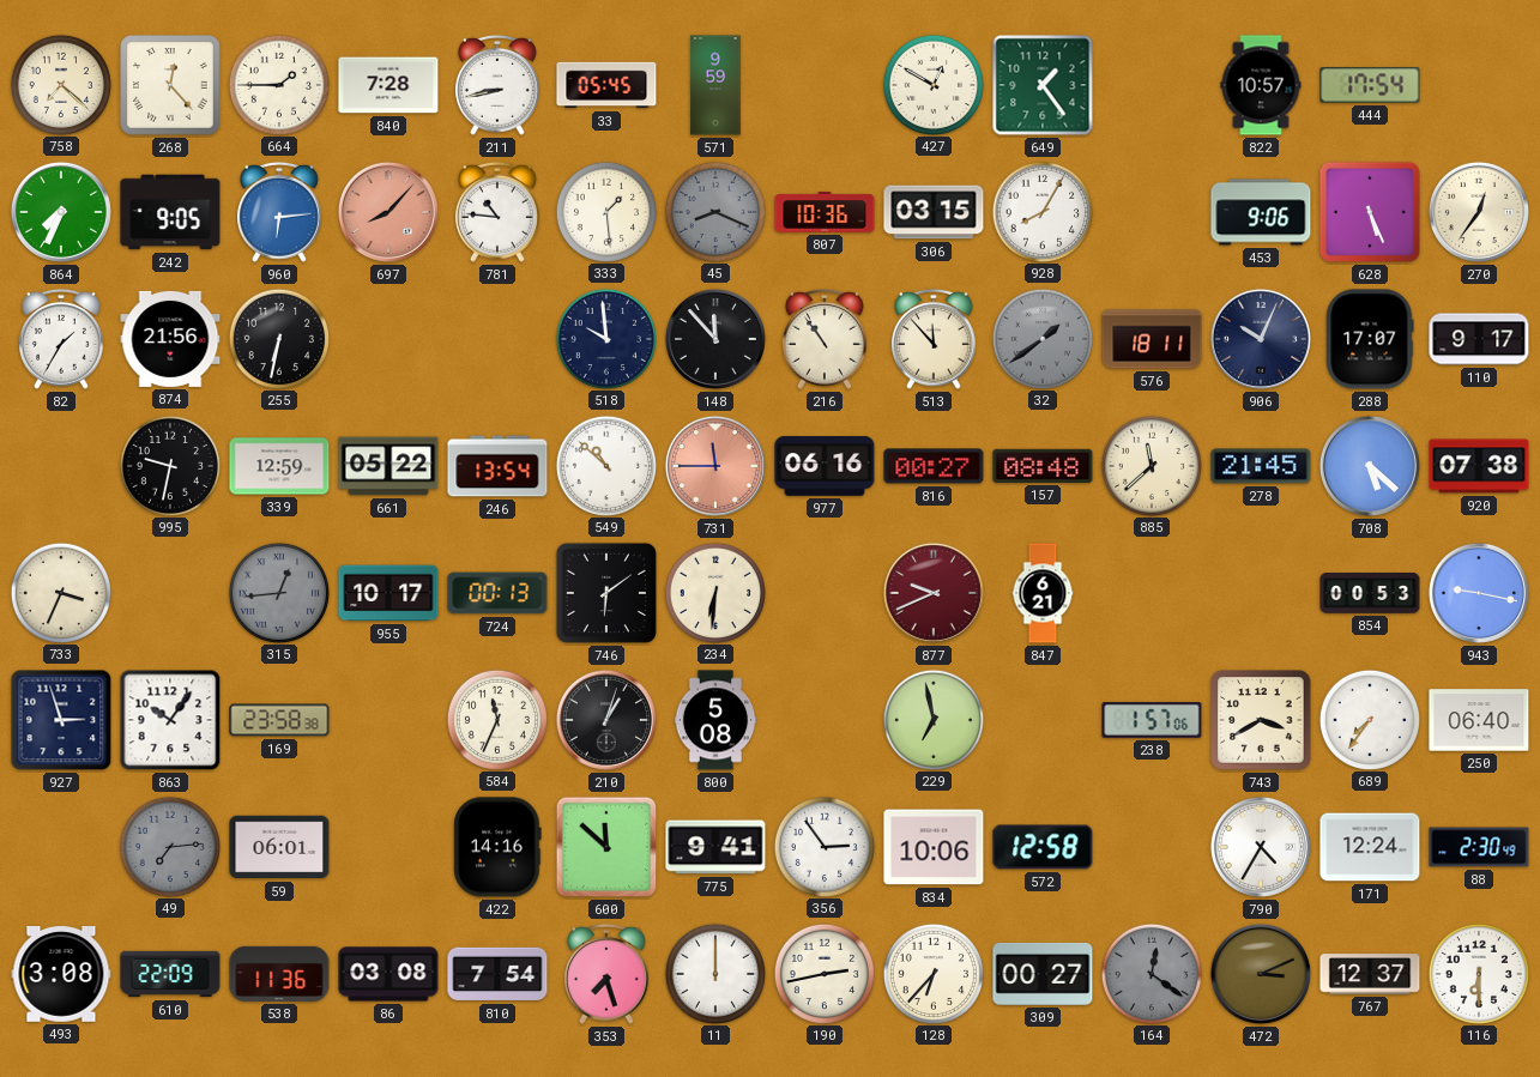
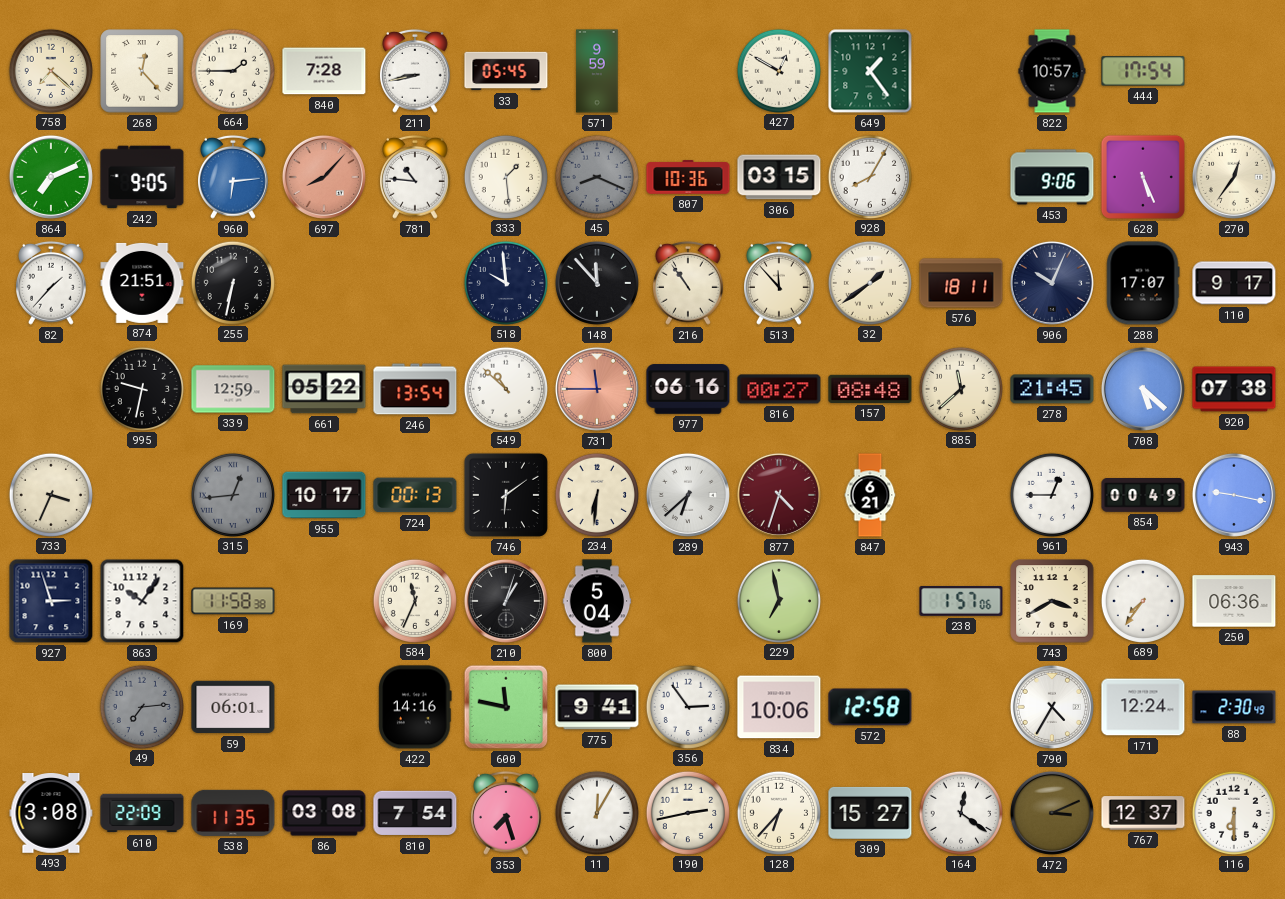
864: 7:34 -> 7:11
82: 1:35 -> 1:37
874: 21:56 -> 21:51
32 dial: grey -> cream
289: none -> 6:38
877: 9:41 -> 4:33
961: none -> 12:45
854: 00:53 -> 00:49
169: 23:58 -> 11:58
800: 5:08 -> 5:04
250: 06:40 -> 06:36
600: 11:52 -> 11:47
538: 11:36 -> 11:35
11: 12:00 -> 12:05
309: 00:27 -> 15:27
164 dial: grey -> white
